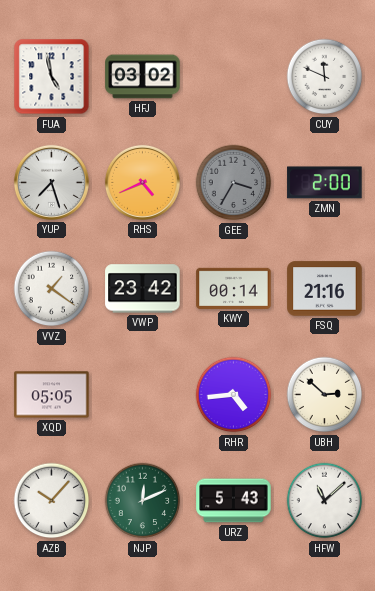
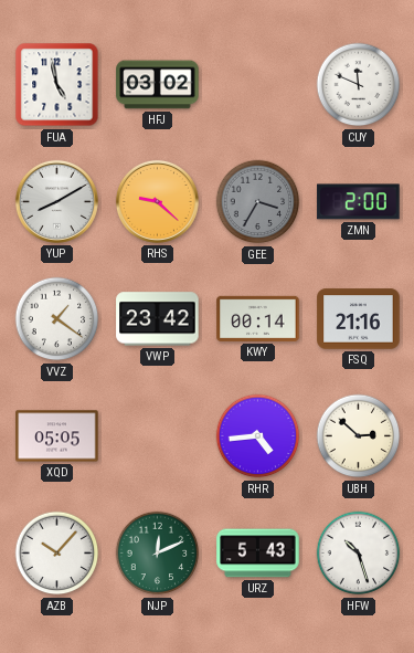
YUP: 7:27 -> 8:10
RHS: 4:41 -> 9:22
HFW: 11:08 -> 10:27
